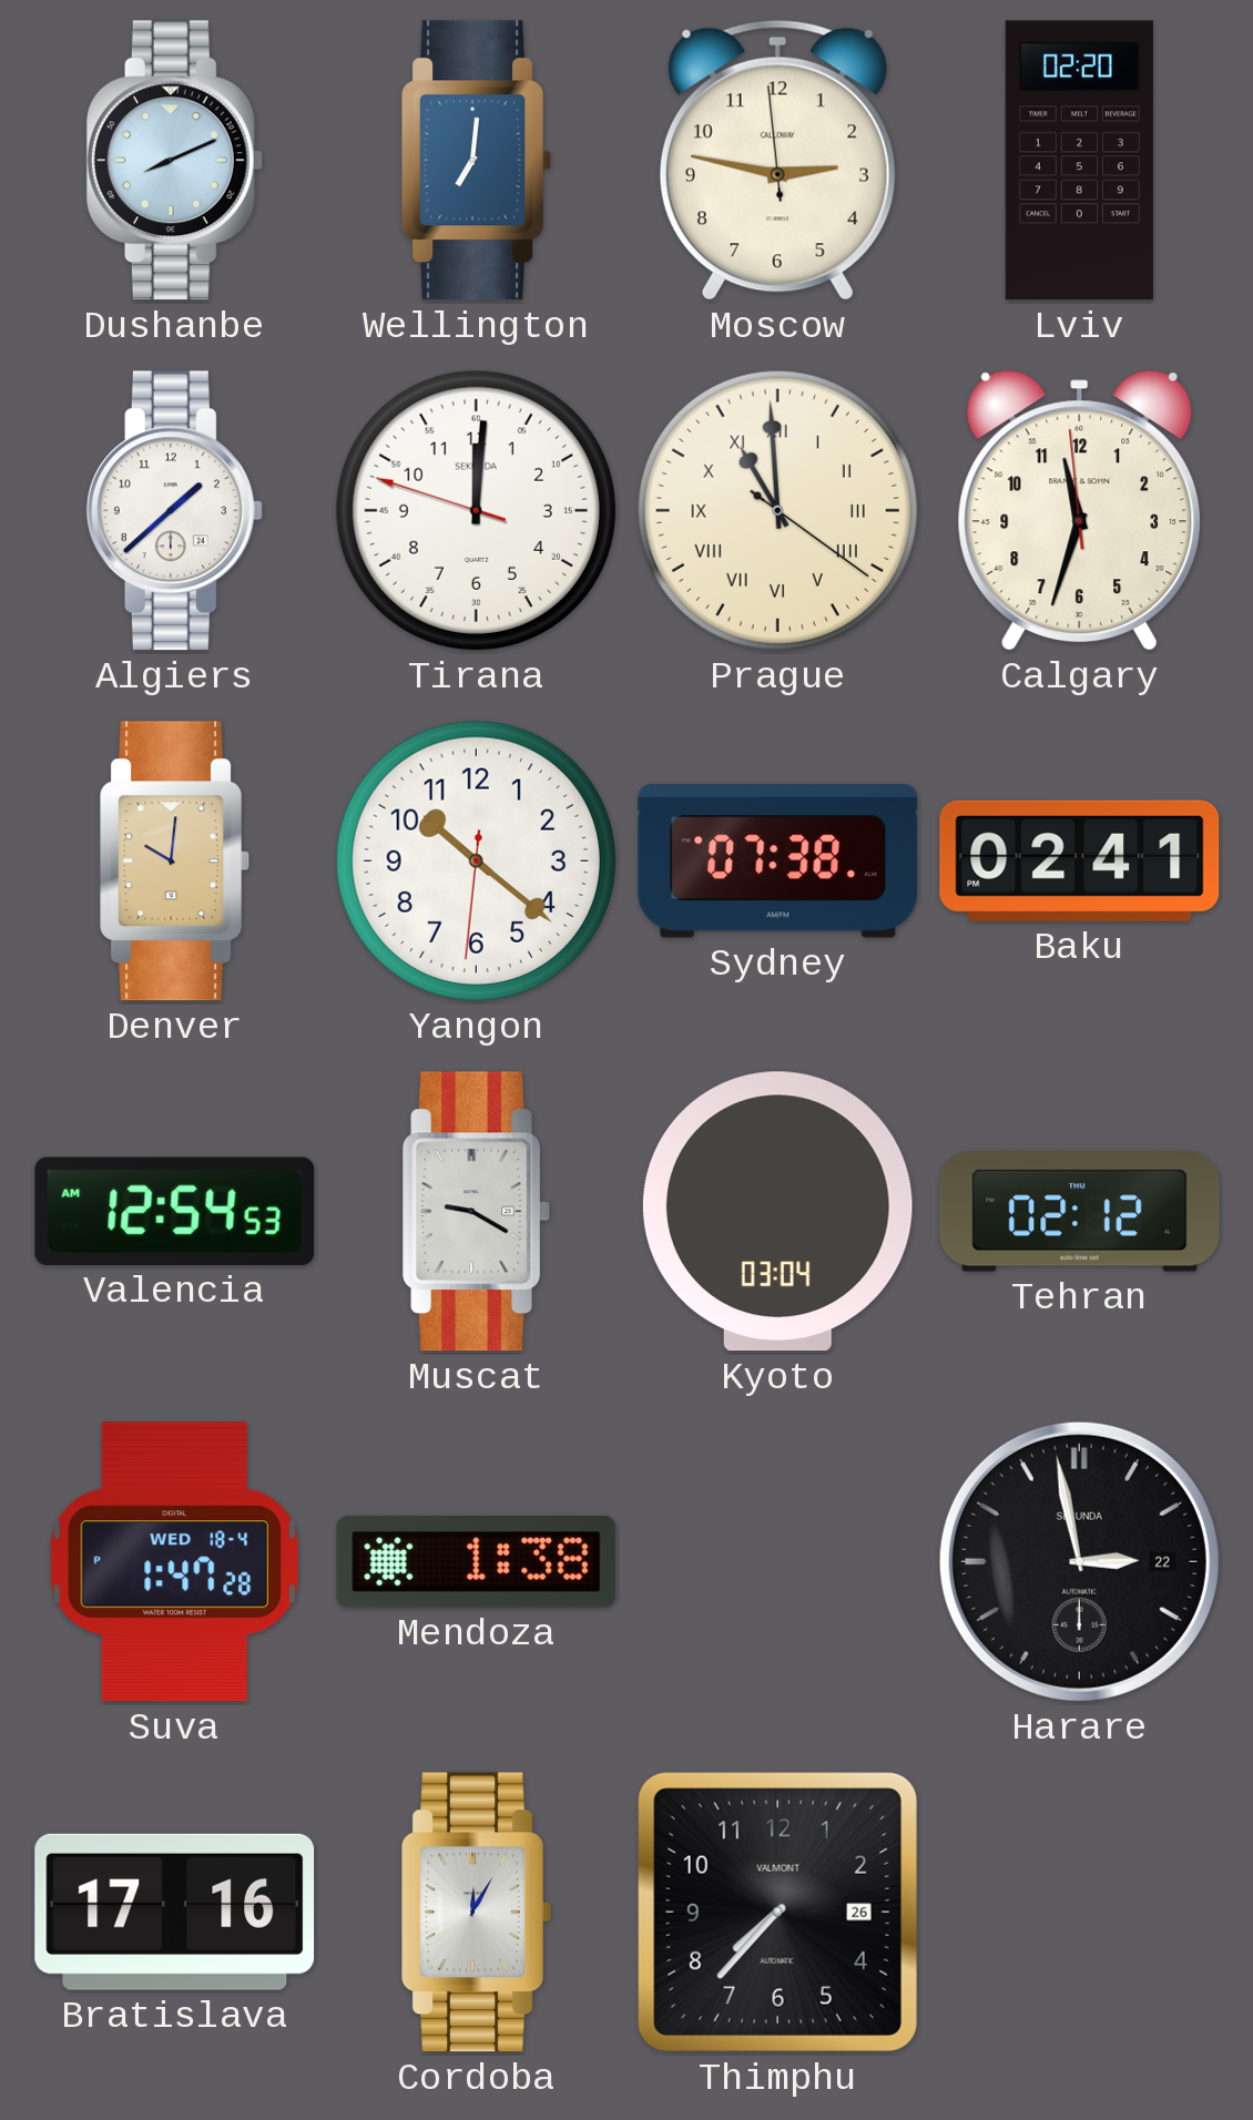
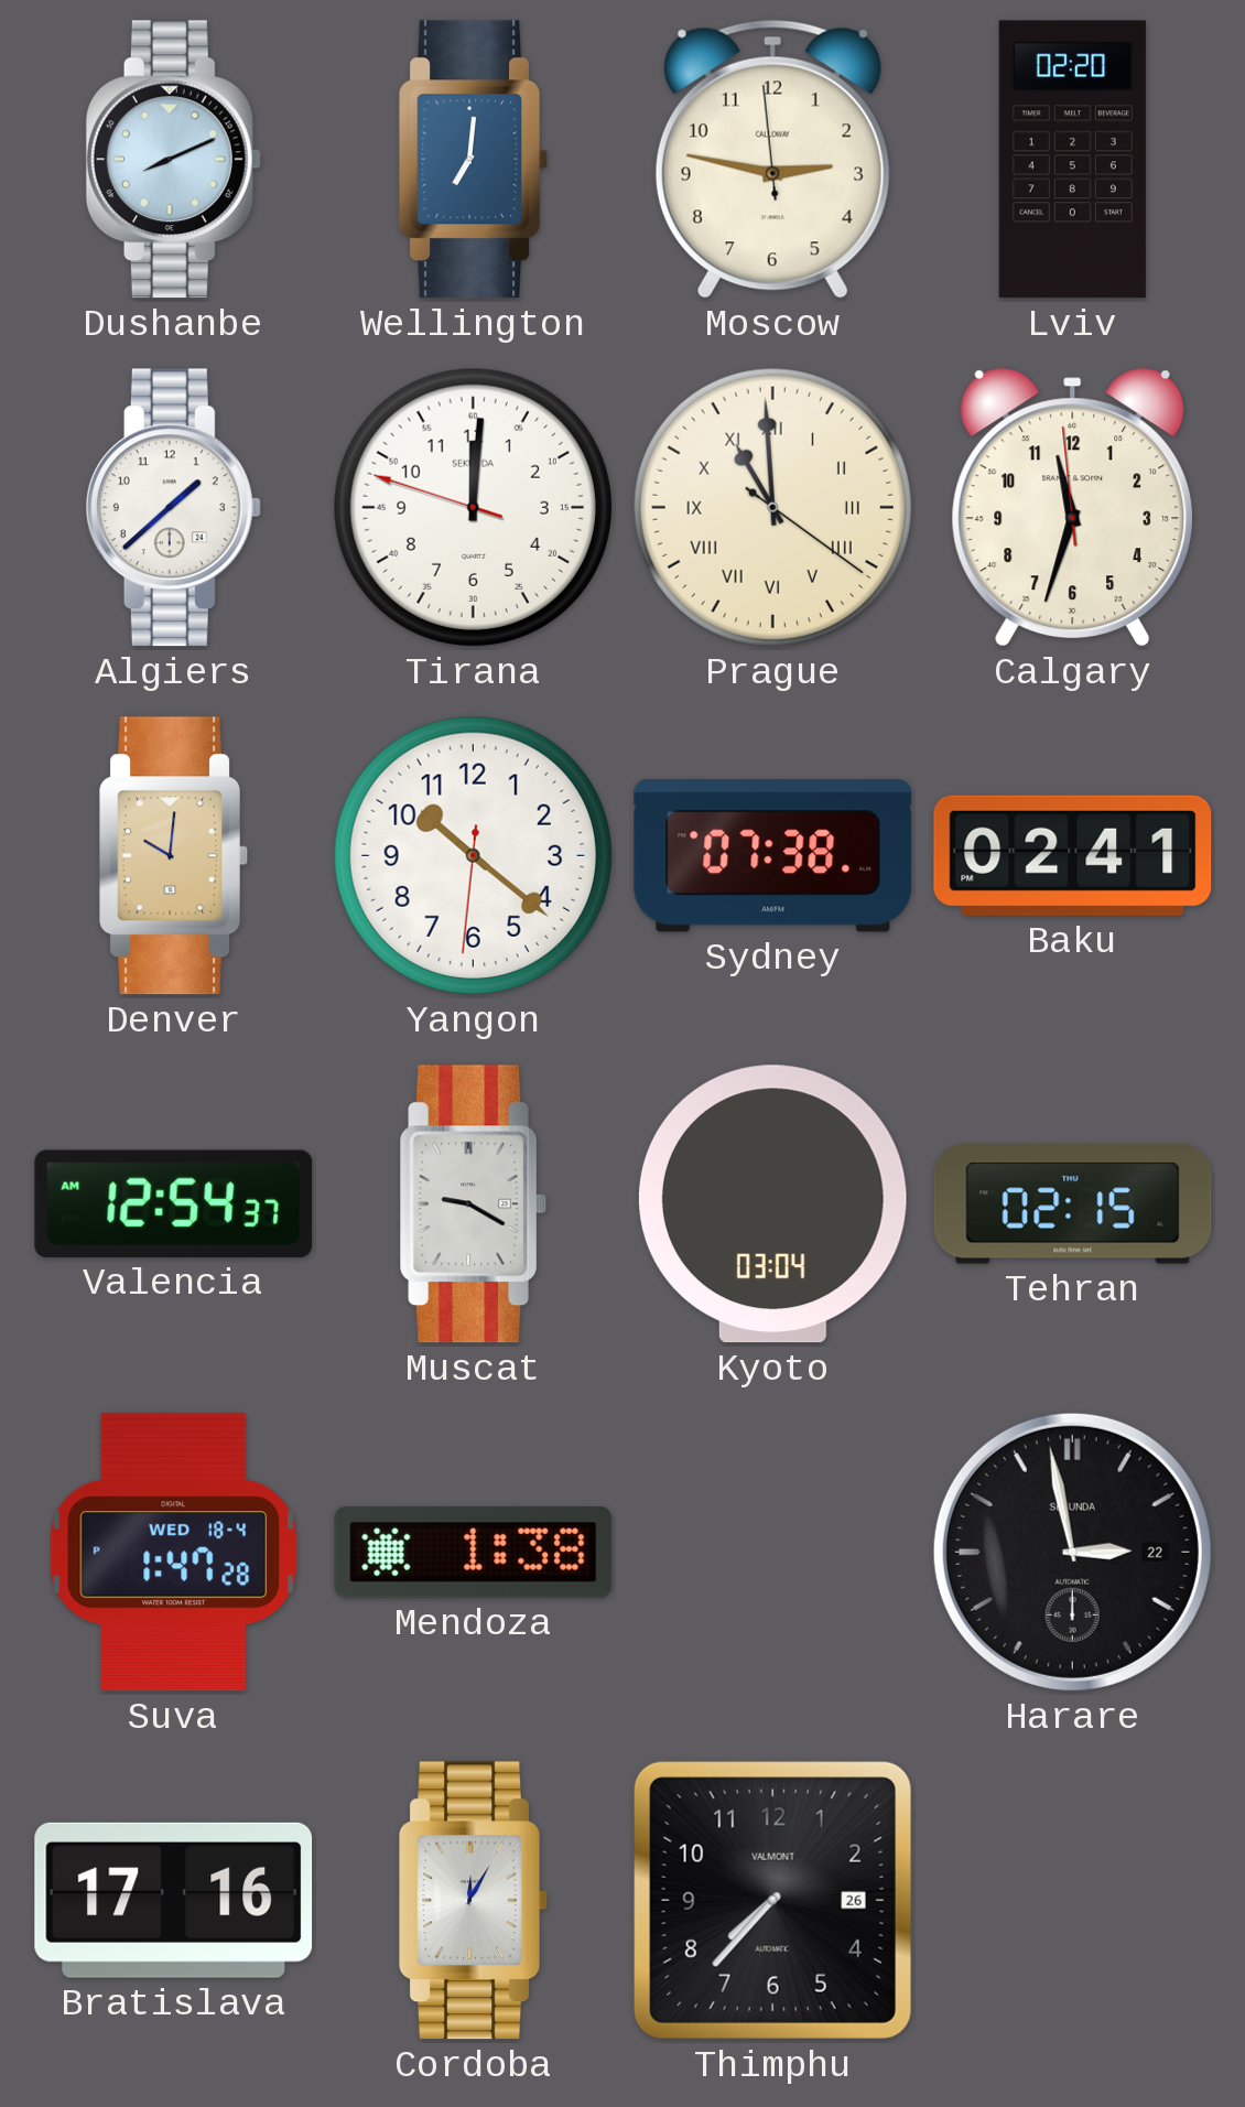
Valencia: 12:54:53 AM -> 12:54:37 AM
Tehran: 02:12 -> 02:15
